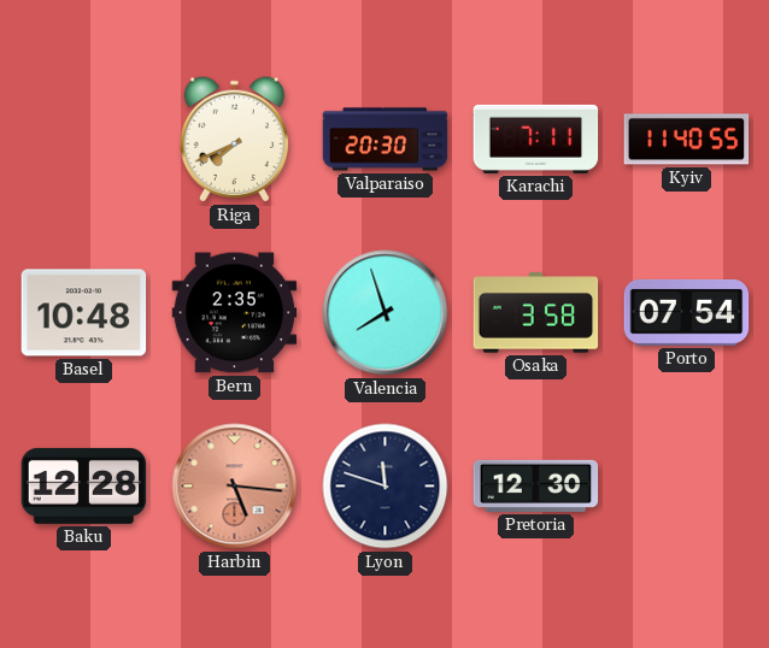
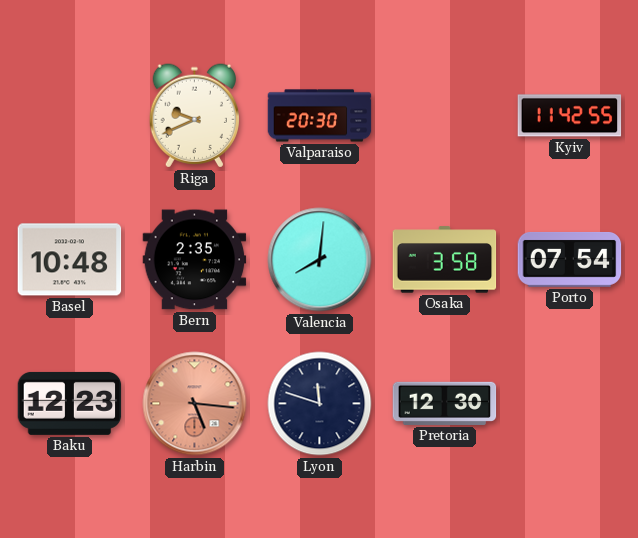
Riga: 7:41 -> 9:41
Karachi: 7:11 -> none
Kyiv: 11:40 -> 11:42
Valencia: 7:57 -> 8:01
Baku: 12:28 -> 12:23
